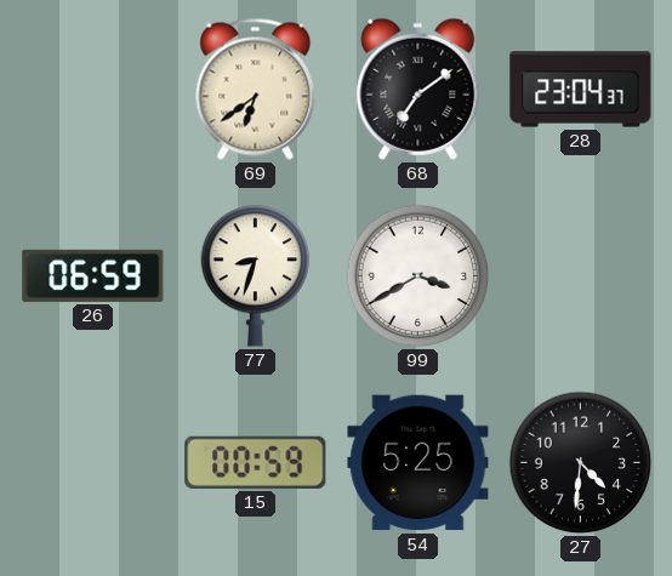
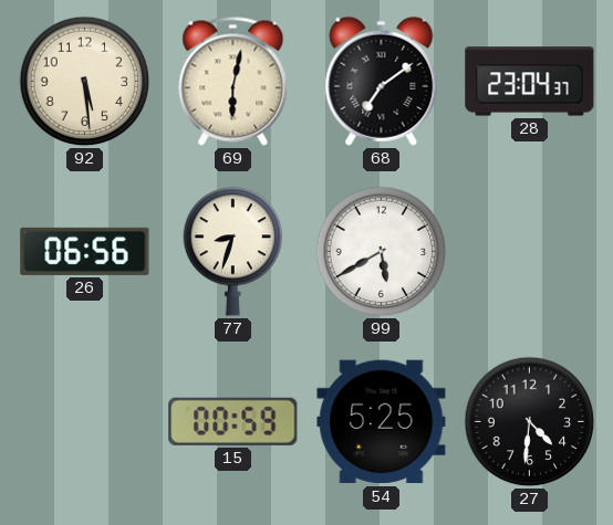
92: none -> 5:29
69: 6:39 -> 6:02
26: 06:59 -> 06:56
99: 3:40 -> 5:40
